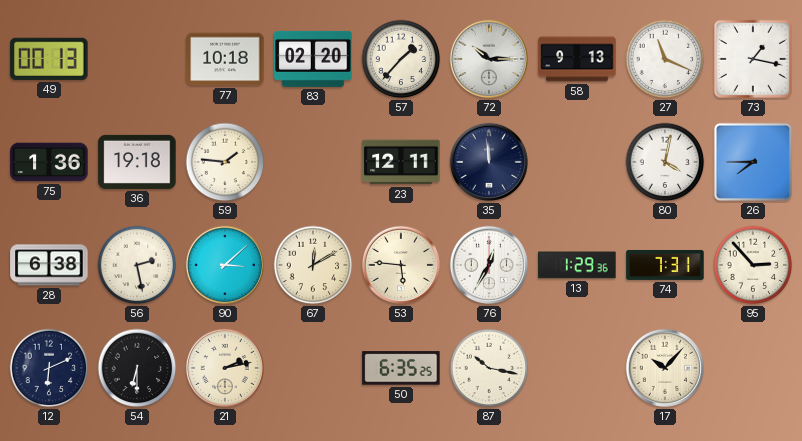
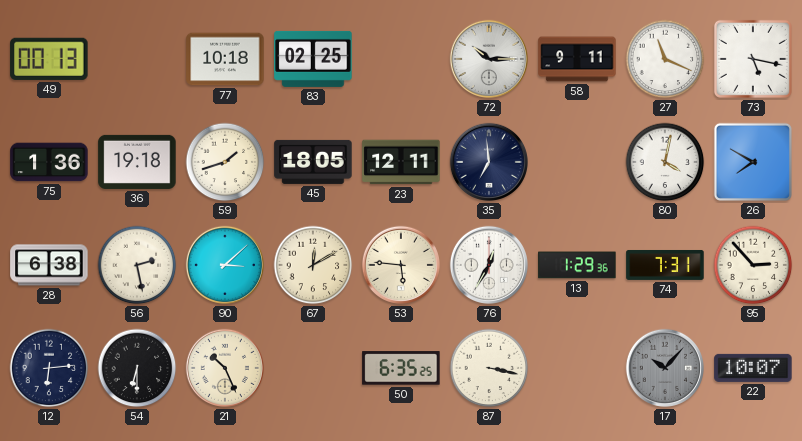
83: 02:20 -> 02:25
57: 1:37 -> none
58: 9:13 -> 9:11
73: 1:17 -> 5:17
59: 1:46 -> 1:42
45: none -> 18:05
35: 11:59 -> 6:59
26: 7:45 -> 7:50
12: 6:11 -> 6:14
21: 2:13 -> 10:26
87: 10:17 -> 3:17
17 dial: cream -> grey
22: none -> 10:07
